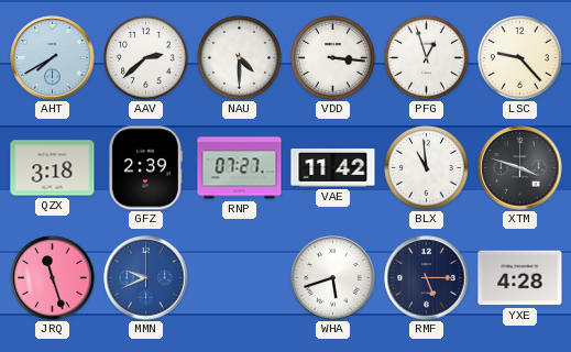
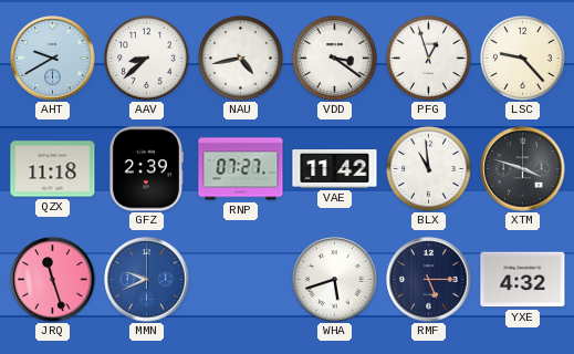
AHT: 7:40 -> 9:40
AAV: 2:38 -> 8:38
NAU: 4:30 -> 4:43
VDD: 3:16 -> 3:21
QZX: 3:18 -> 11:18
YXE: 4:28 -> 4:32
